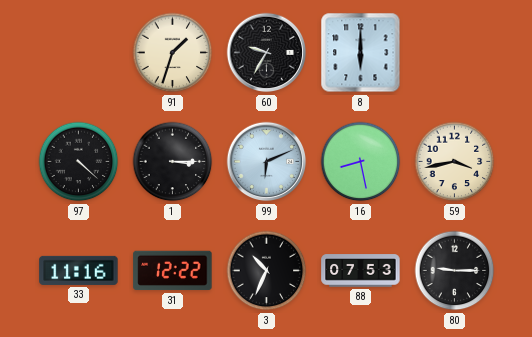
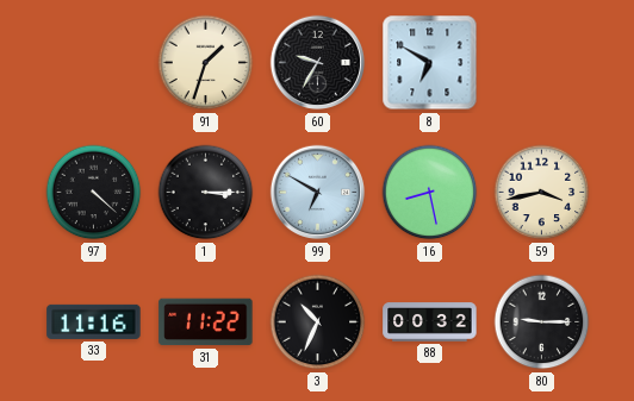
8: 6:00 -> 6:50
99: 6:11 -> 6:50
31: 12:22 -> 11:22
88: 07:53 -> 00:32
